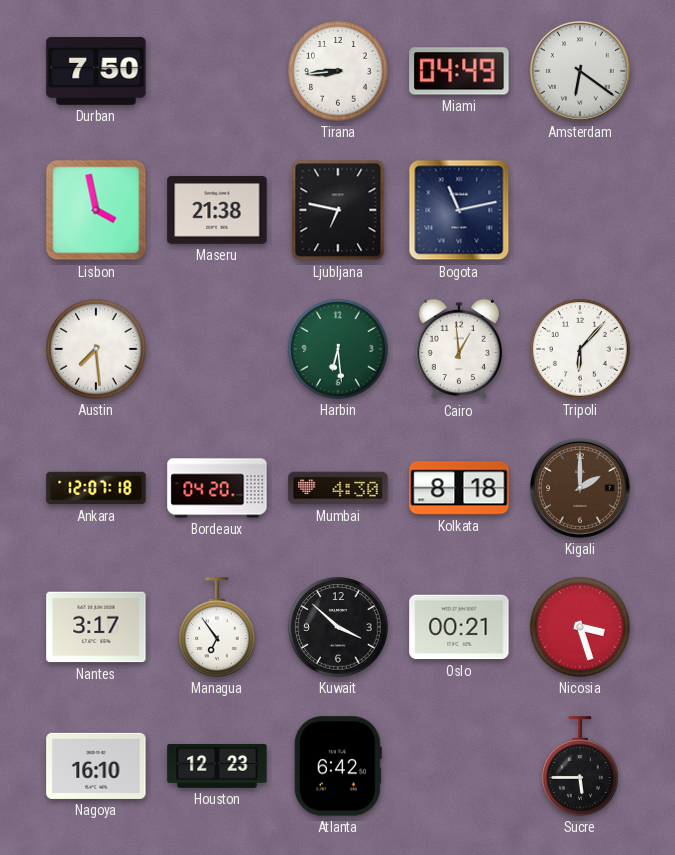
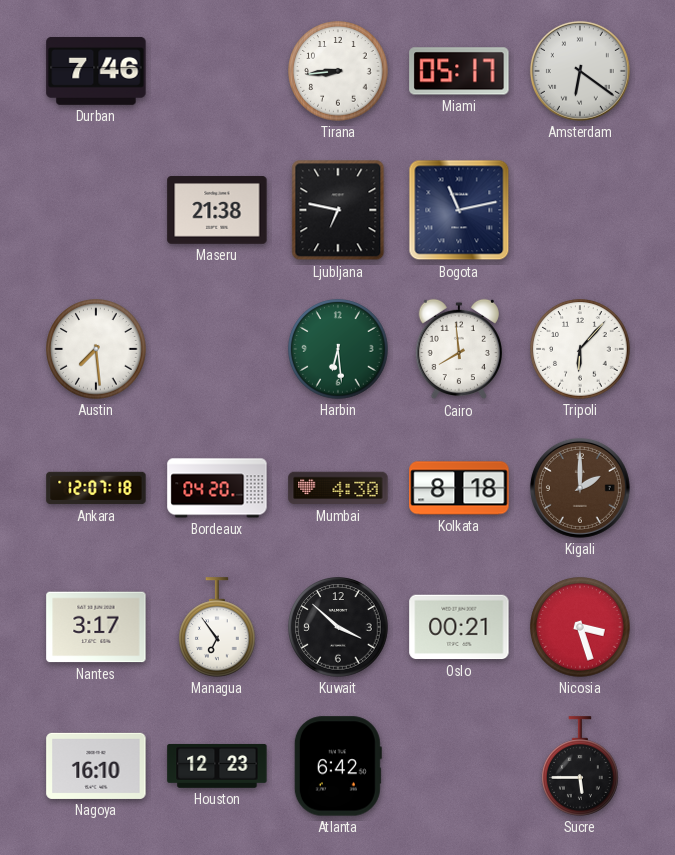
Durban: 7:50 -> 7:46
Miami: 04:49 -> 05:17
Lisbon: 3:58 -> none
Cairo: 12:59 -> 7:59
